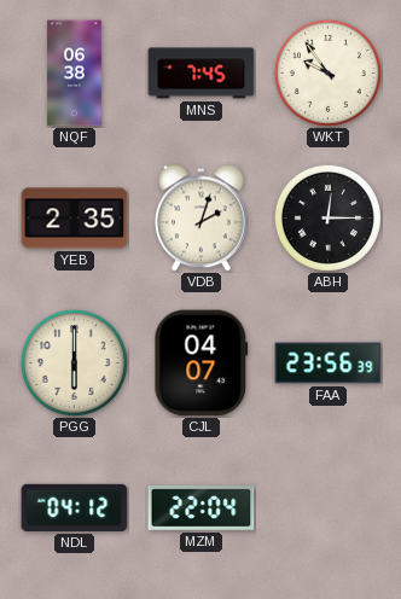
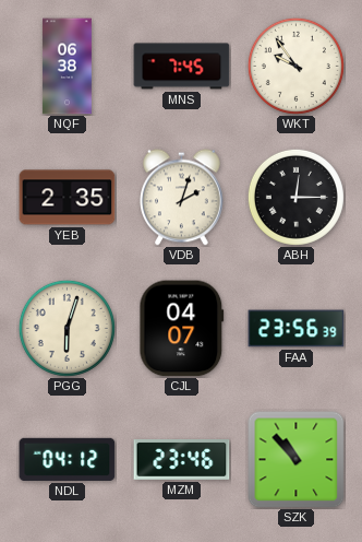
PGG: 6:00 -> 6:03
MZM: 22:04 -> 23:46
SZK: none -> 10:53
